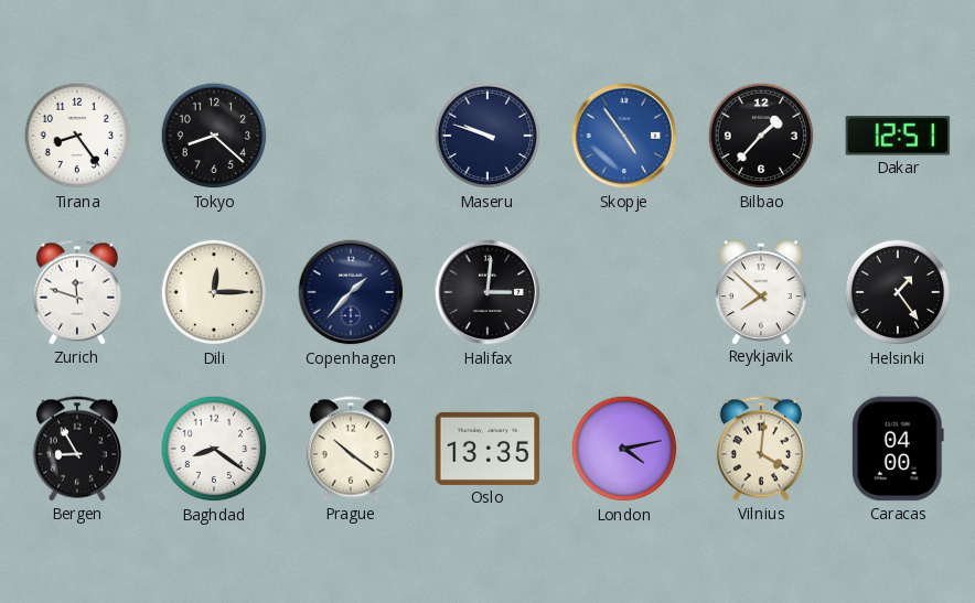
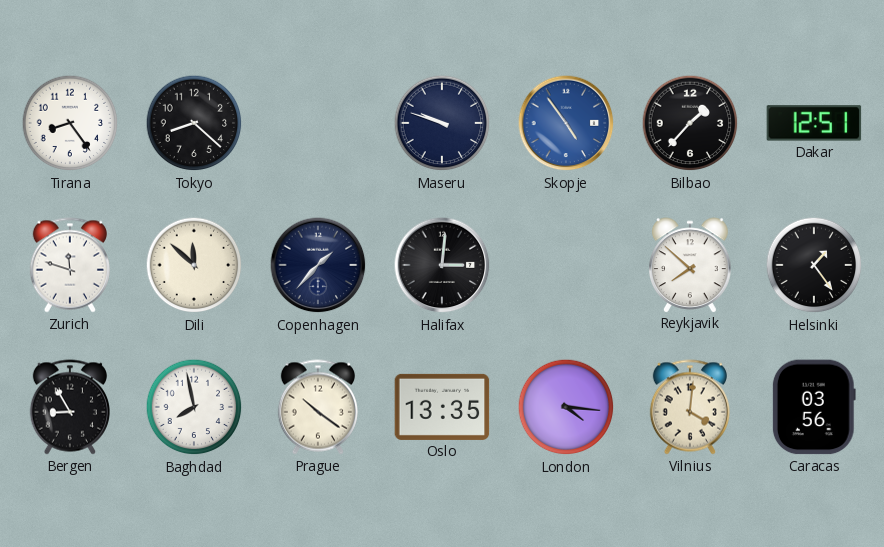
Dili: 12:15 -> 11:52
Baghdad: 8:21 -> 7:58
London: 4:13 -> 4:16
Caracas: 04:00 -> 03:56
